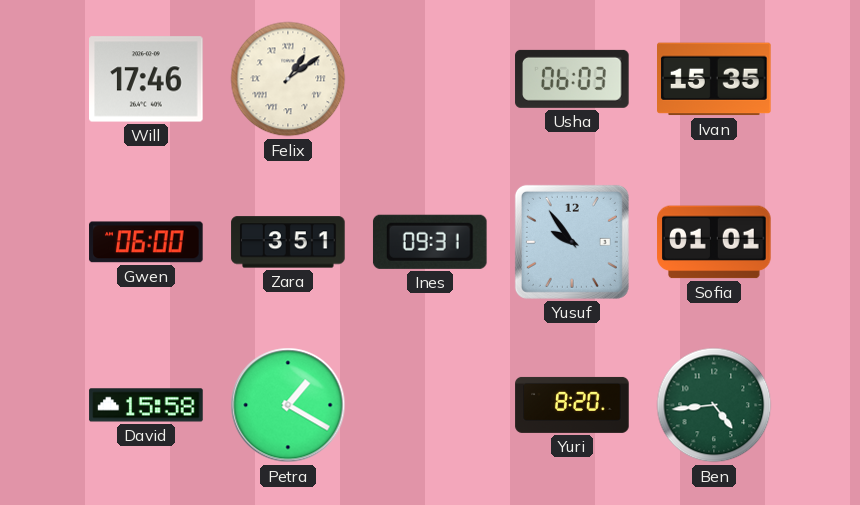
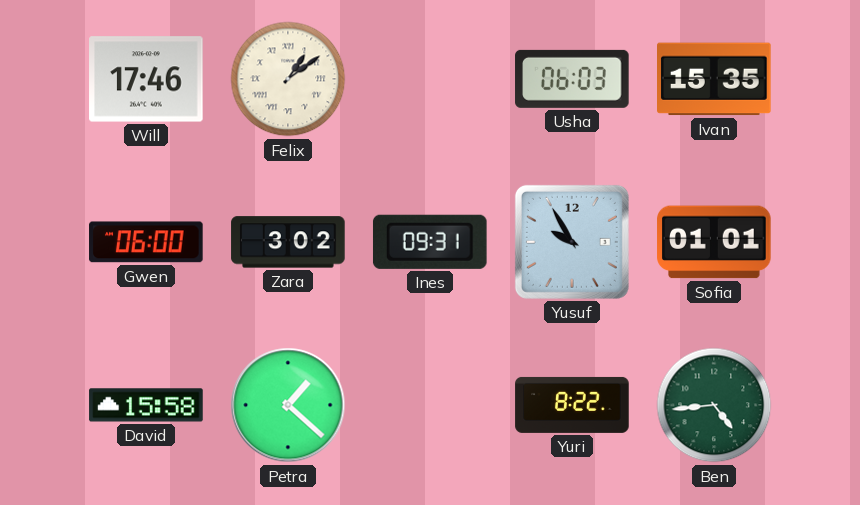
Zara: 3:51 -> 3:02
Yusuf: 9:54 -> 9:55
Petra: 1:20 -> 1:22
Yuri: 8:20 -> 8:22
